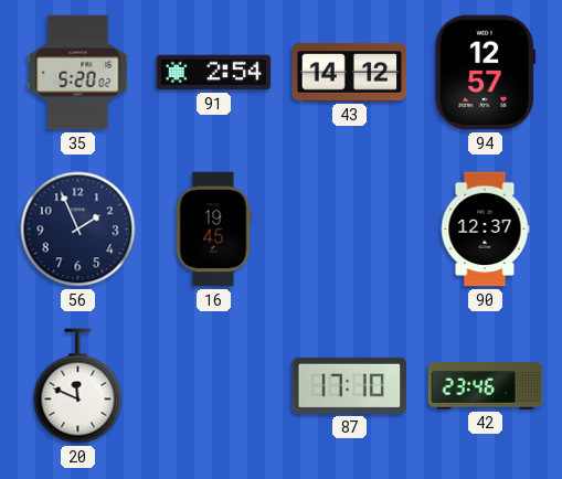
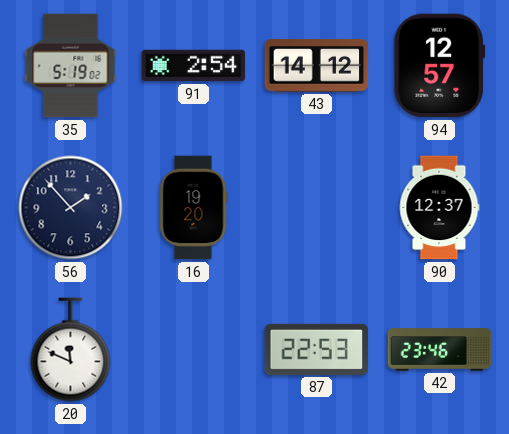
35: 5:20 -> 5:19
56: 1:56 -> 1:53
16: 19:45 -> 19:20
87: 17:10 -> 22:53
